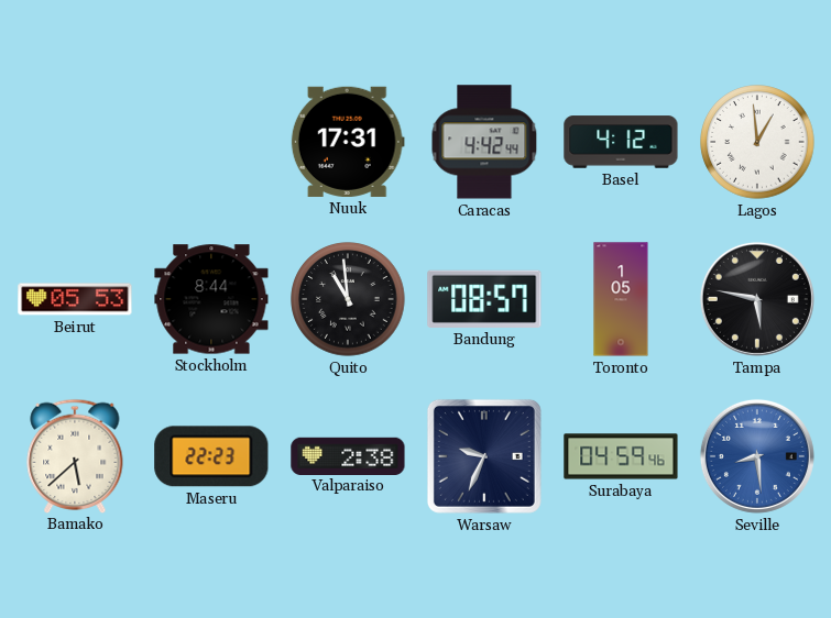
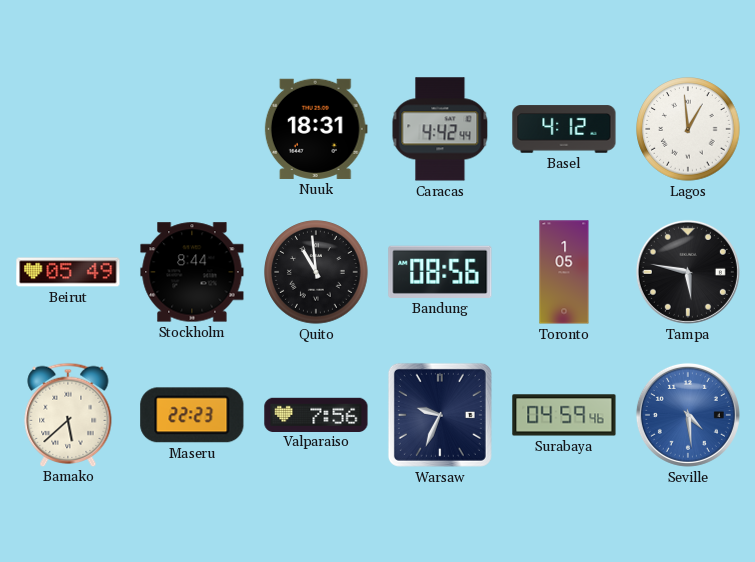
Nuuk: 17:31 -> 18:31
Beirut: 05:53 -> 05:49
Bandung: 08:57 -> 08:56
Valparaiso: 2:38 -> 7:56
Seville: 8:29 -> 4:29
